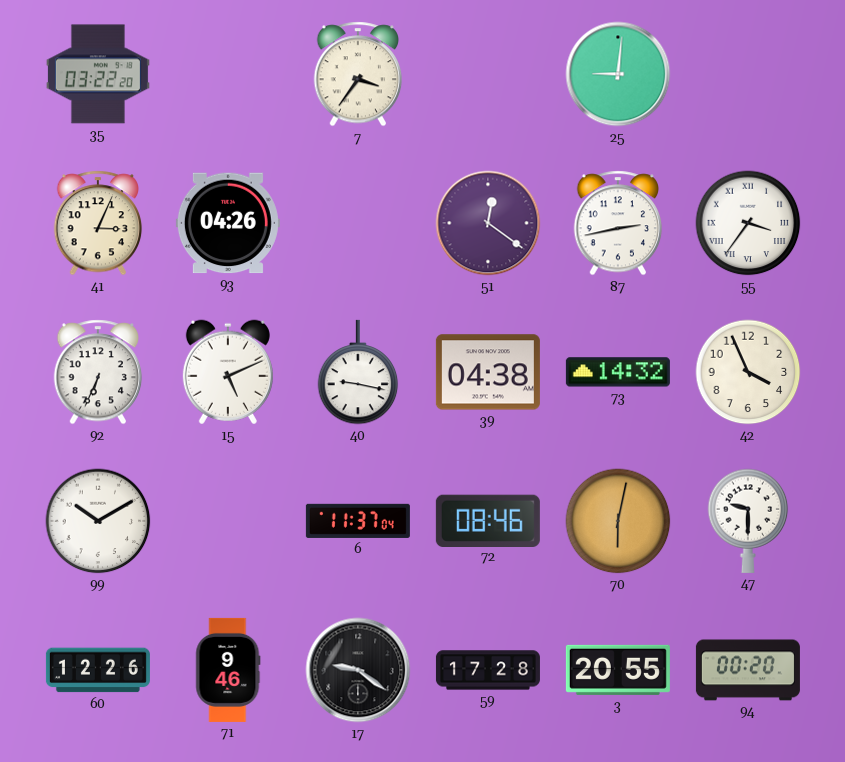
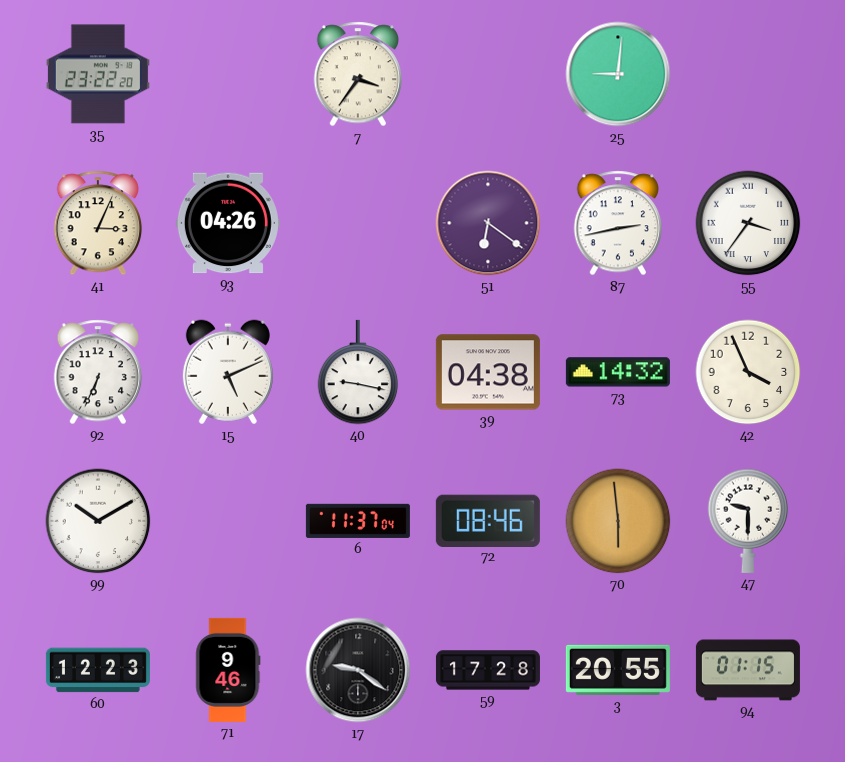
35: 03:22 -> 23:22
51: 12:21 -> 6:21
70: 6:02 -> 5:59
60: 12:26 -> 12:23
94: 00:20 -> 01:15
